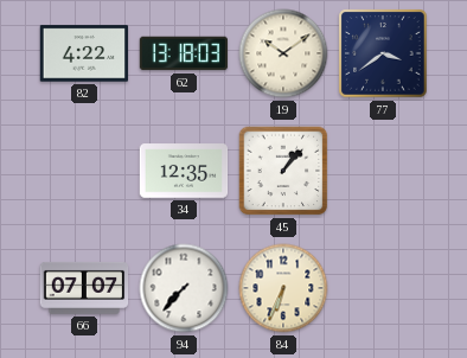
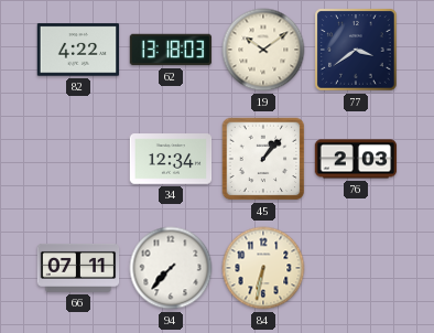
34: 12:35 -> 12:34
76: none -> 2:03
66: 07:07 -> 07:11
84: 6:34 -> 6:32
